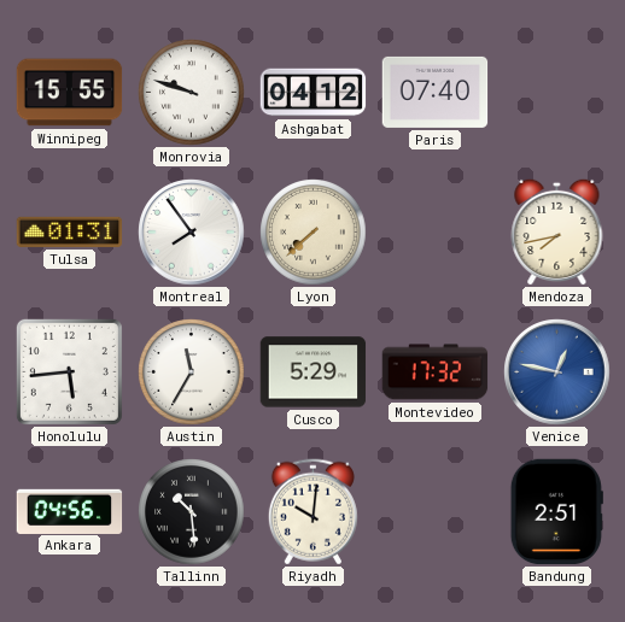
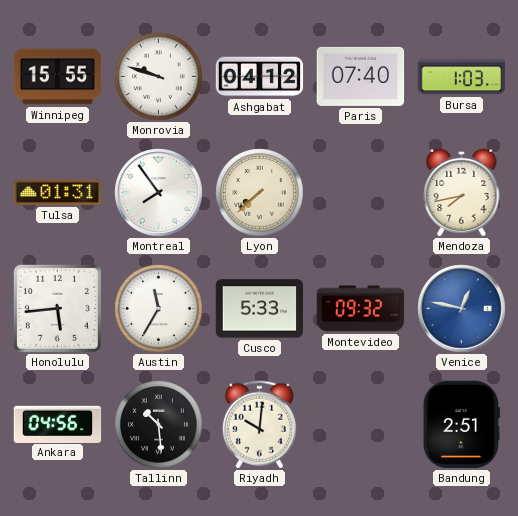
Bursa: none -> 1:03
Cusco: 5:29 -> 5:33
Montevideo: 17:32 -> 09:32
